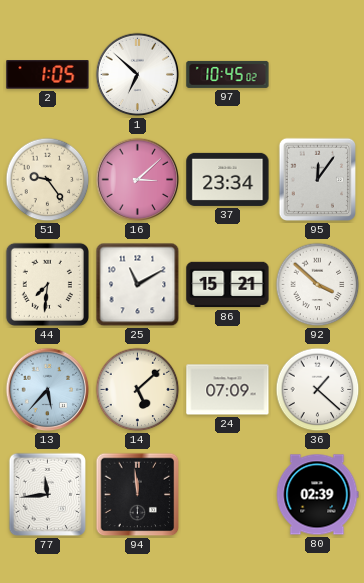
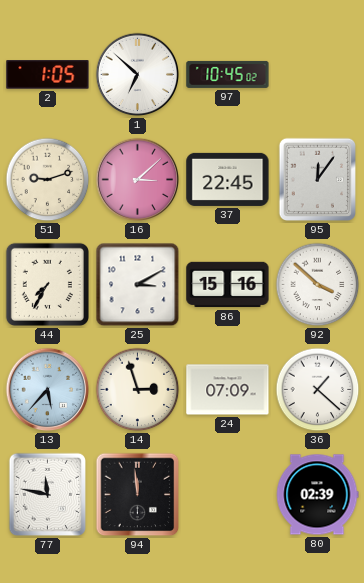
51: 9:24 -> 9:12
37: 23:34 -> 22:45
44: 7:31 -> 7:35
25: 11:10 -> 3:10
86: 15:21 -> 15:16
14: 5:08 -> 2:57
77: 11:44 -> 11:47
